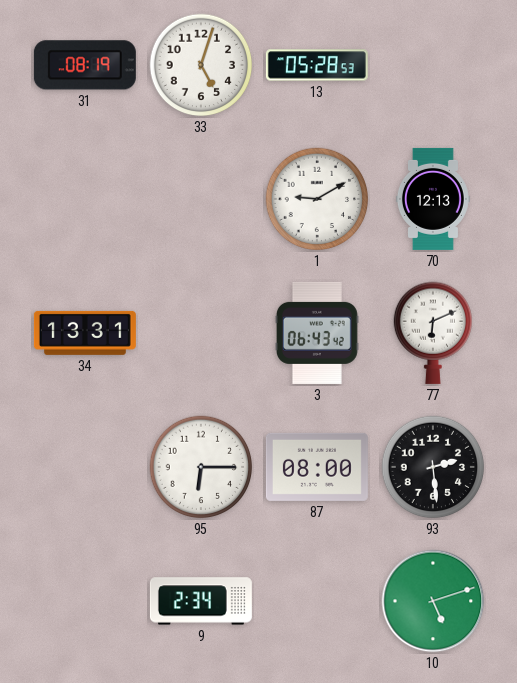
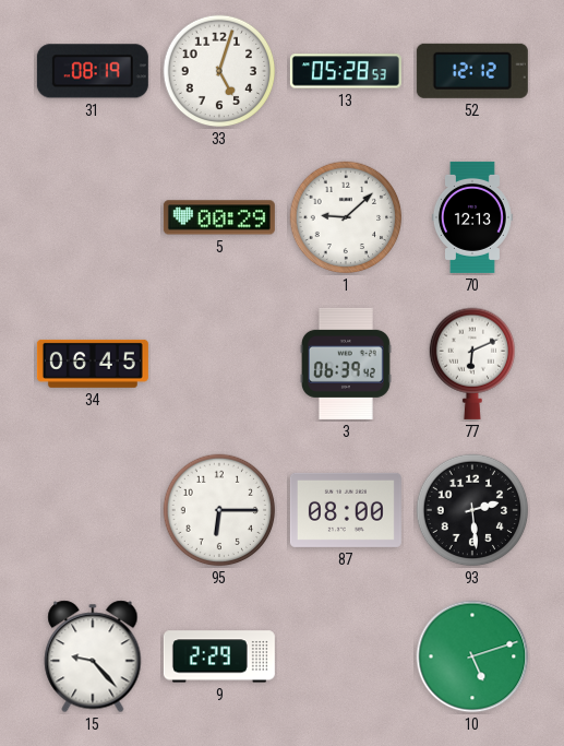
52: none -> 12:12
5: none -> 00:29
1: 9:10 -> 9:08
34: 13:31 -> 06:45
3: 06:43 -> 06:39
15: none -> 9:23
9: 2:34 -> 2:29
